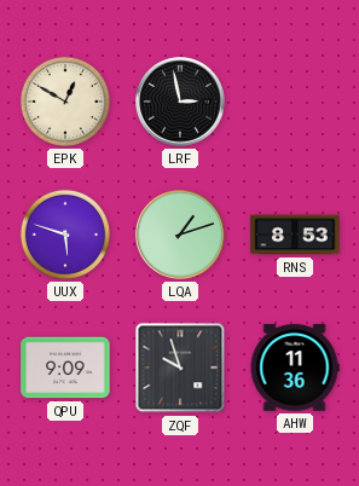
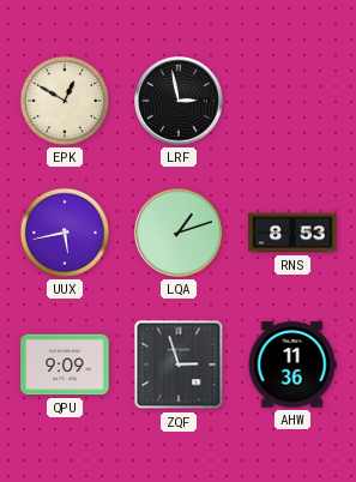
UUX: 5:48 -> 5:43
ZQF: 9:57 -> 2:57
